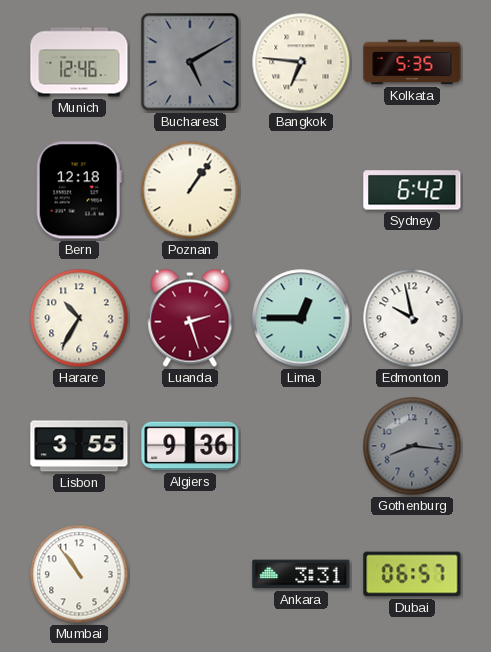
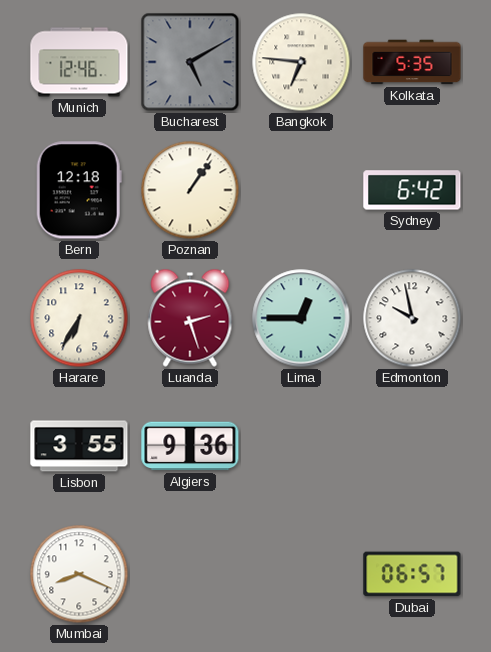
Harare: 10:35 -> 6:35
Gothenburg: 8:16 -> none
Mumbai: 10:54 -> 8:19
Ankara: 3:31 -> none
